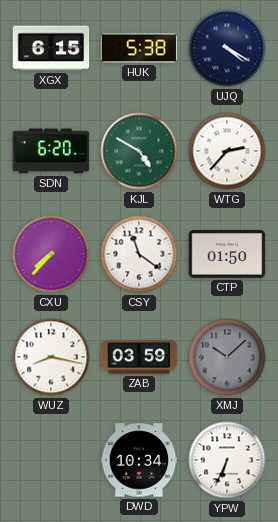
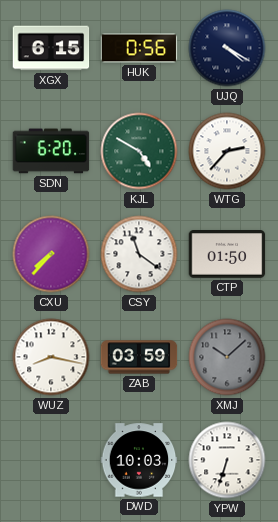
HUK: 5:38 -> 0:56
DWD: 10:34 -> 10:03
YPW: 6:34 -> 6:33
